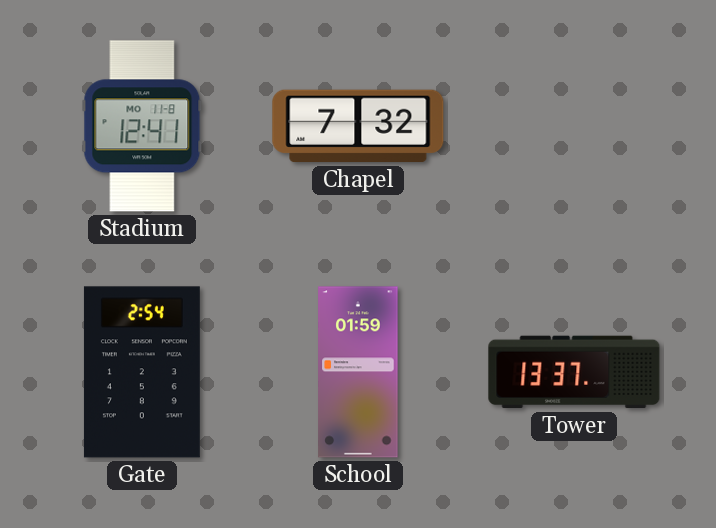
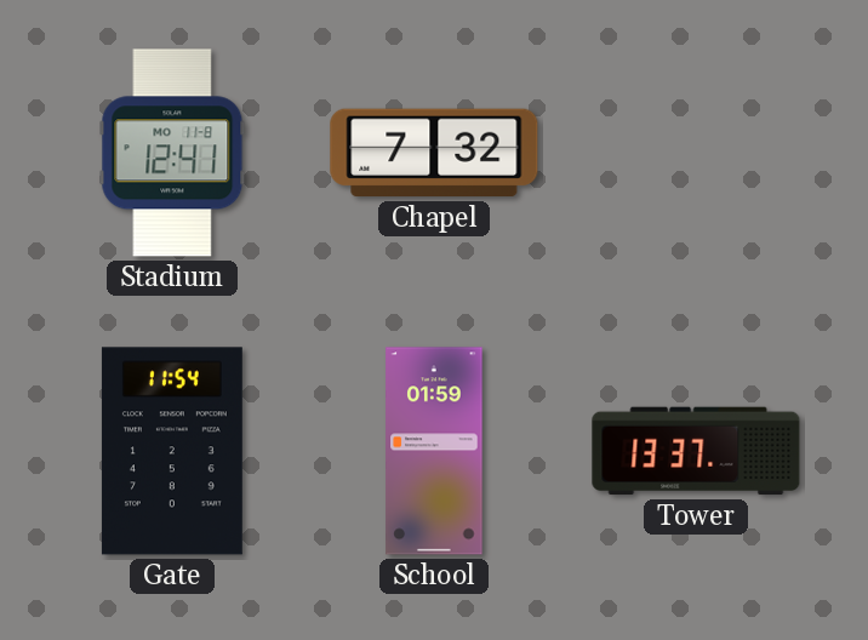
Gate: 2:54 -> 11:54
